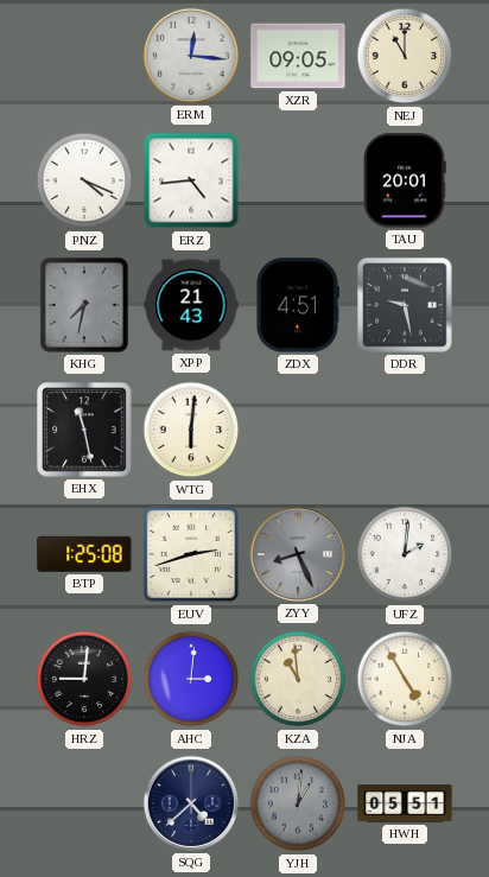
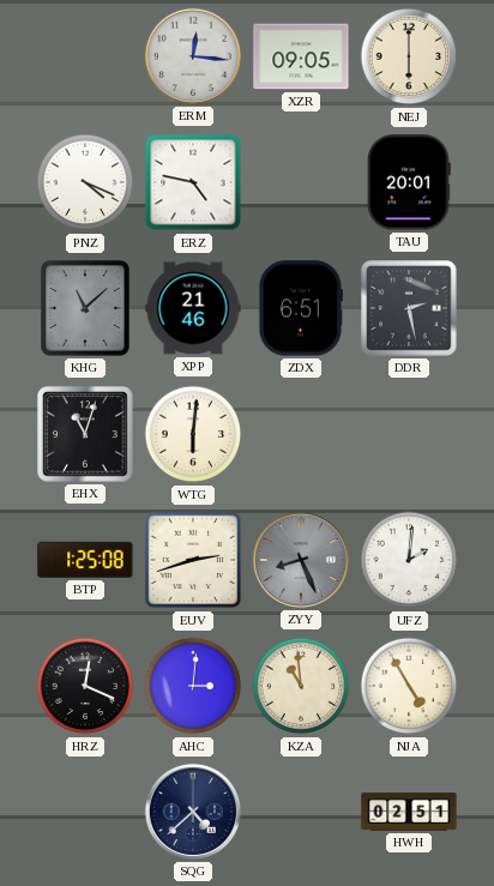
NEJ: 11:00 -> 6:00
ERZ: 4:44 -> 4:47
KHG: 7:32 -> 11:08
XPP: 21:43 -> 21:46
ZDX: 4:51 -> 6:51
DDR: 9:28 -> 2:28
EHX: 11:28 -> 11:03
HRZ: 9:01 -> 12:19
YJH: 1:01 -> none
HWH: 05:51 -> 02:51
